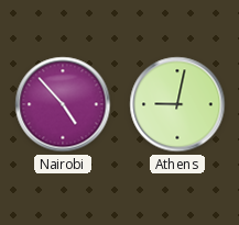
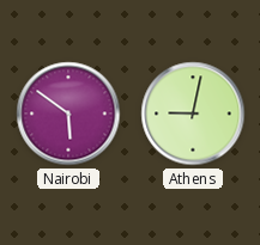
Nairobi: 4:53 -> 5:51
